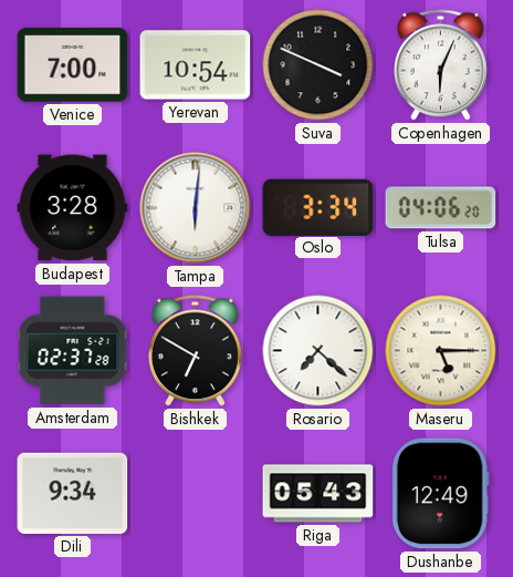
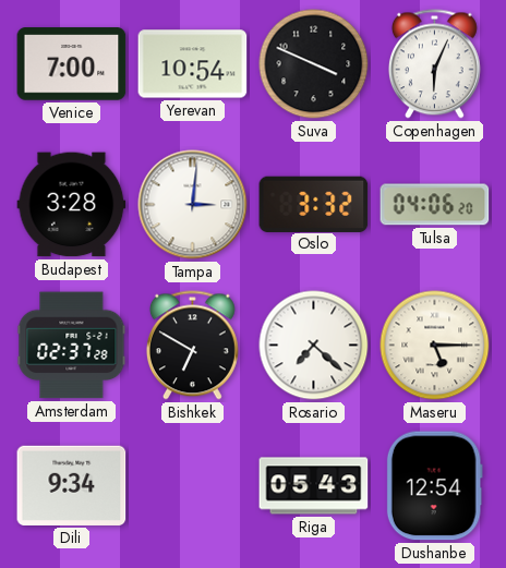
Tampa: 6:01 -> 3:01
Oslo: 3:34 -> 3:32
Dushanbe: 12:49 -> 12:54
